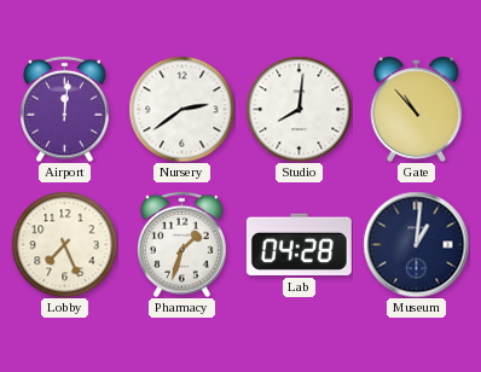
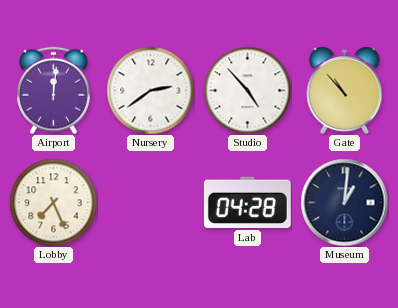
Studio: 8:01 -> 4:53
Pharmacy: 1:33 -> none
